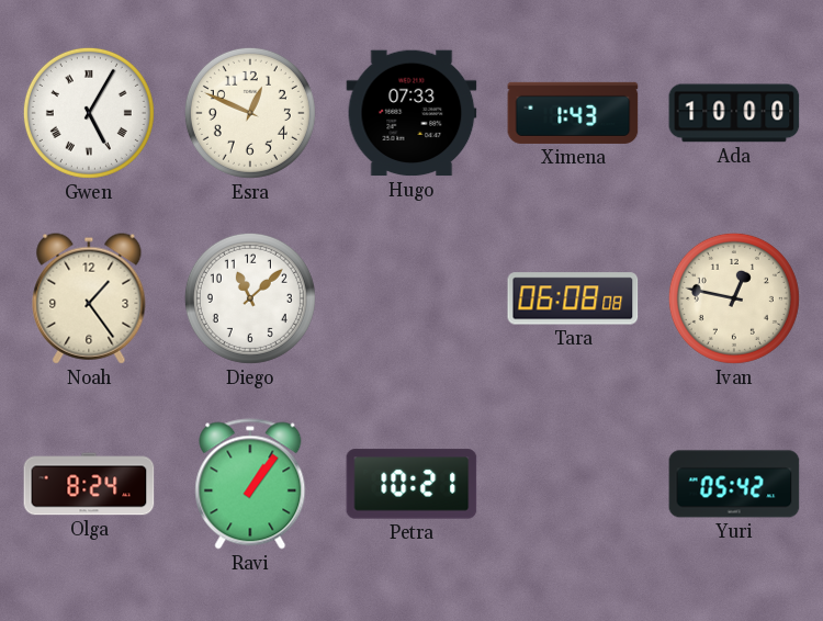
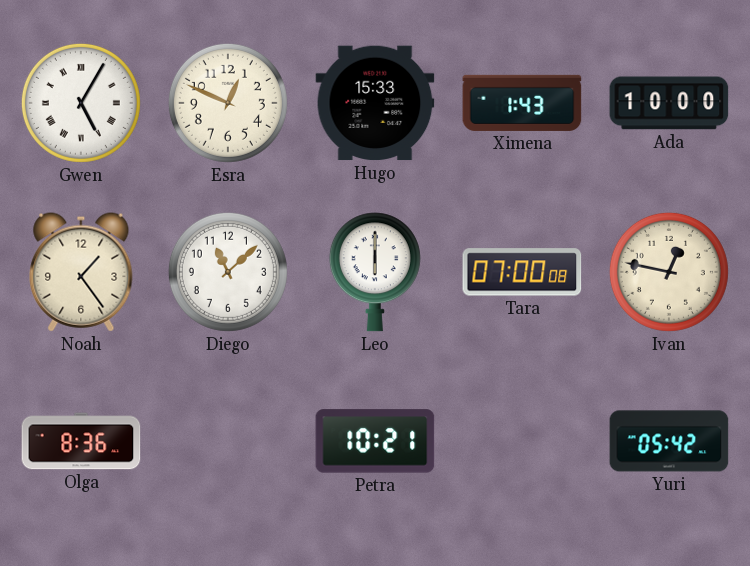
Hugo: 07:33 -> 15:33
Leo: none -> 6:00
Tara: 06:08 -> 07:00
Olga: 8:24 -> 8:36
Ravi: 1:06 -> none
